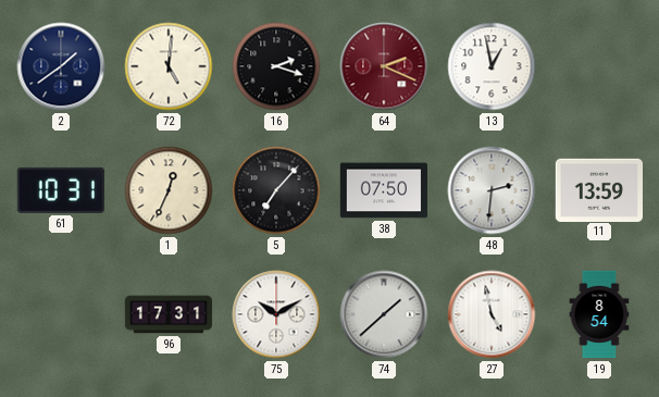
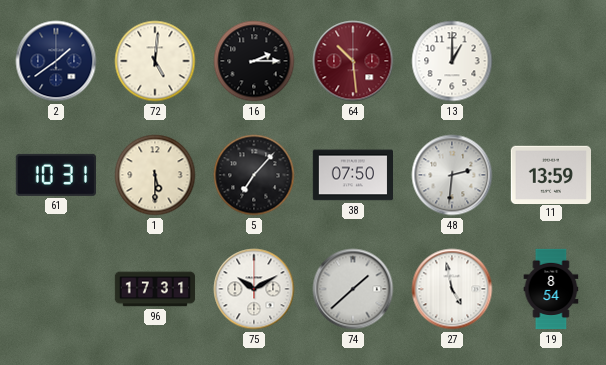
16: 2:18 -> 2:15
64: 2:19 -> 10:29
13: 12:58 -> 1:00
1: 12:34 -> 5:30
